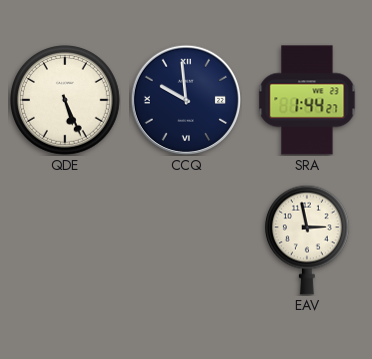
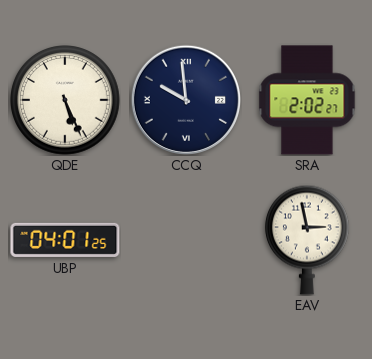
SRA: 1:44 -> 2:02
UBP: none -> 04:01
